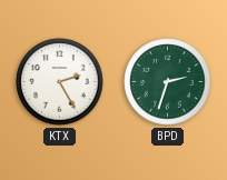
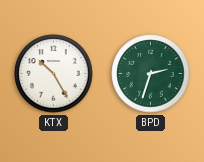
KTX: 2:25 -> 10:25
